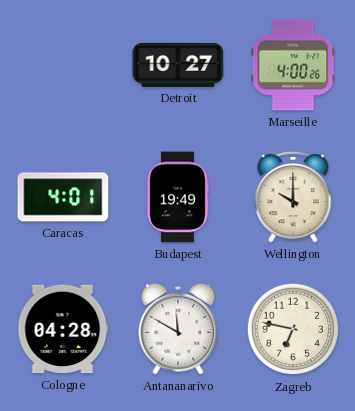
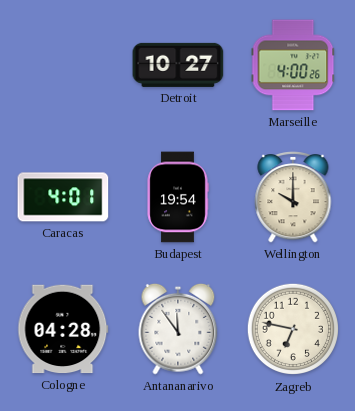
Budapest: 19:49 -> 19:54
Antananarivo: 11:50 -> 11:54
